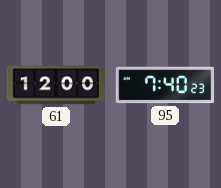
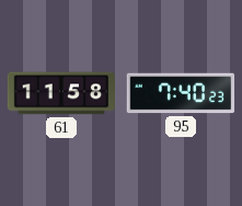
61: 12:00 -> 11:58
